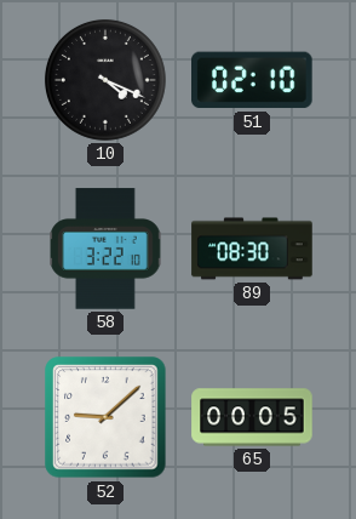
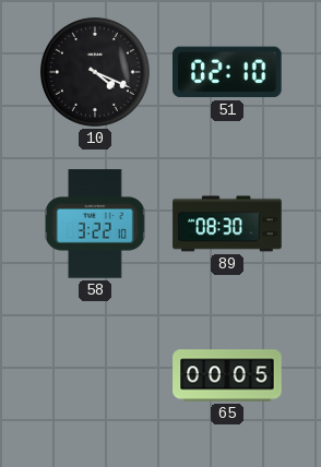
52: 9:08 -> none
